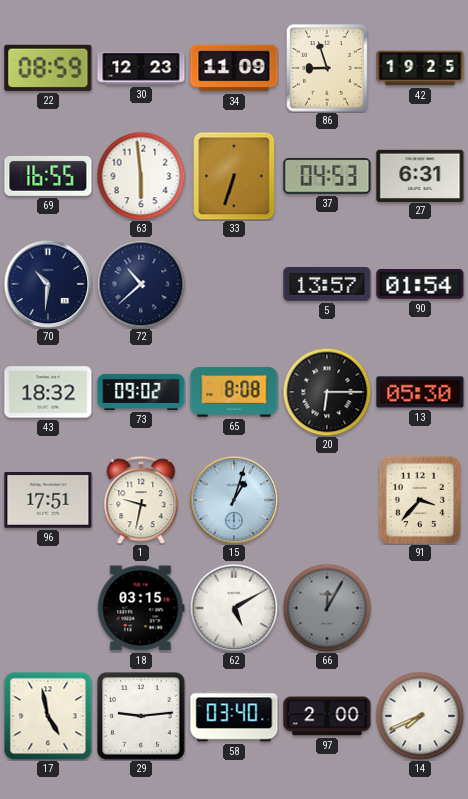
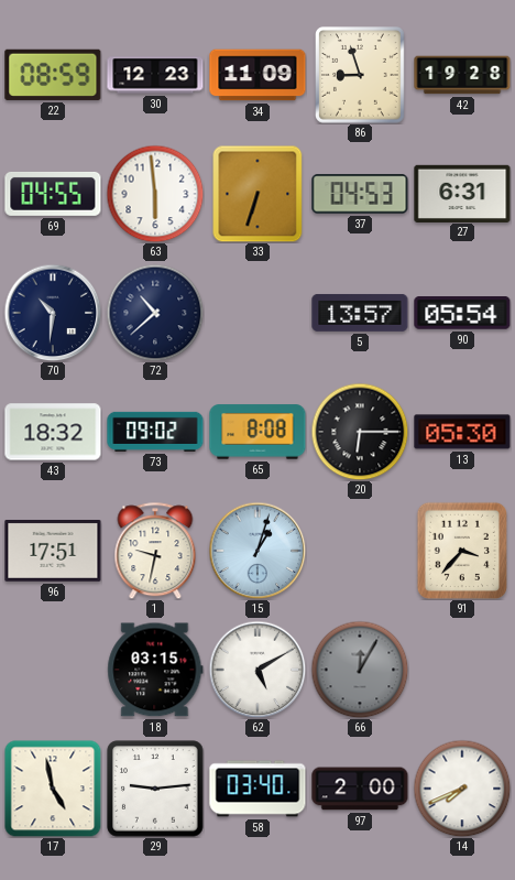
42: 19:25 -> 19:28
69: 16:55 -> 04:55
90: 01:54 -> 05:54
